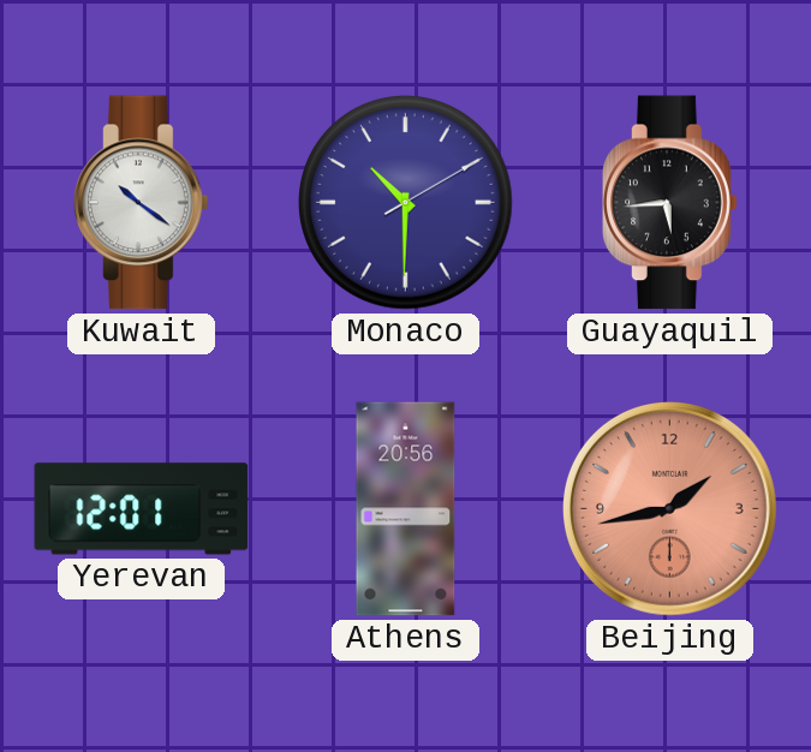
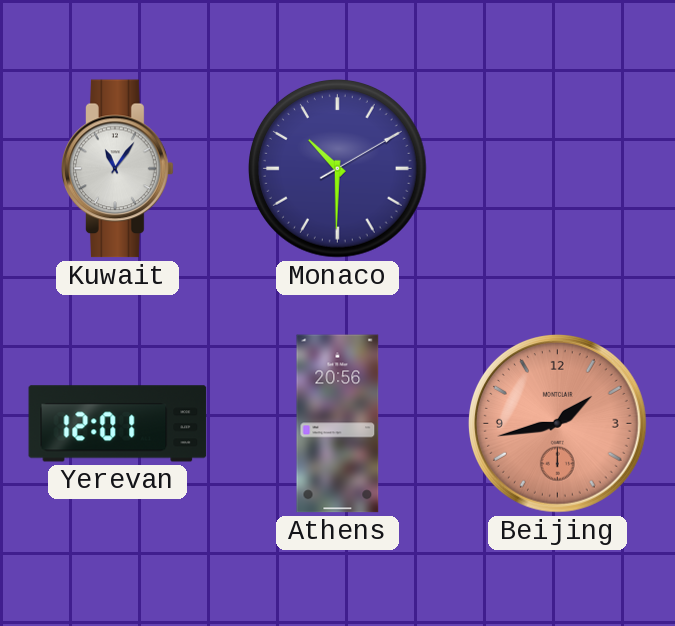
Kuwait: 10:21 -> 11:06
Guayaquil: 5:44 -> none
